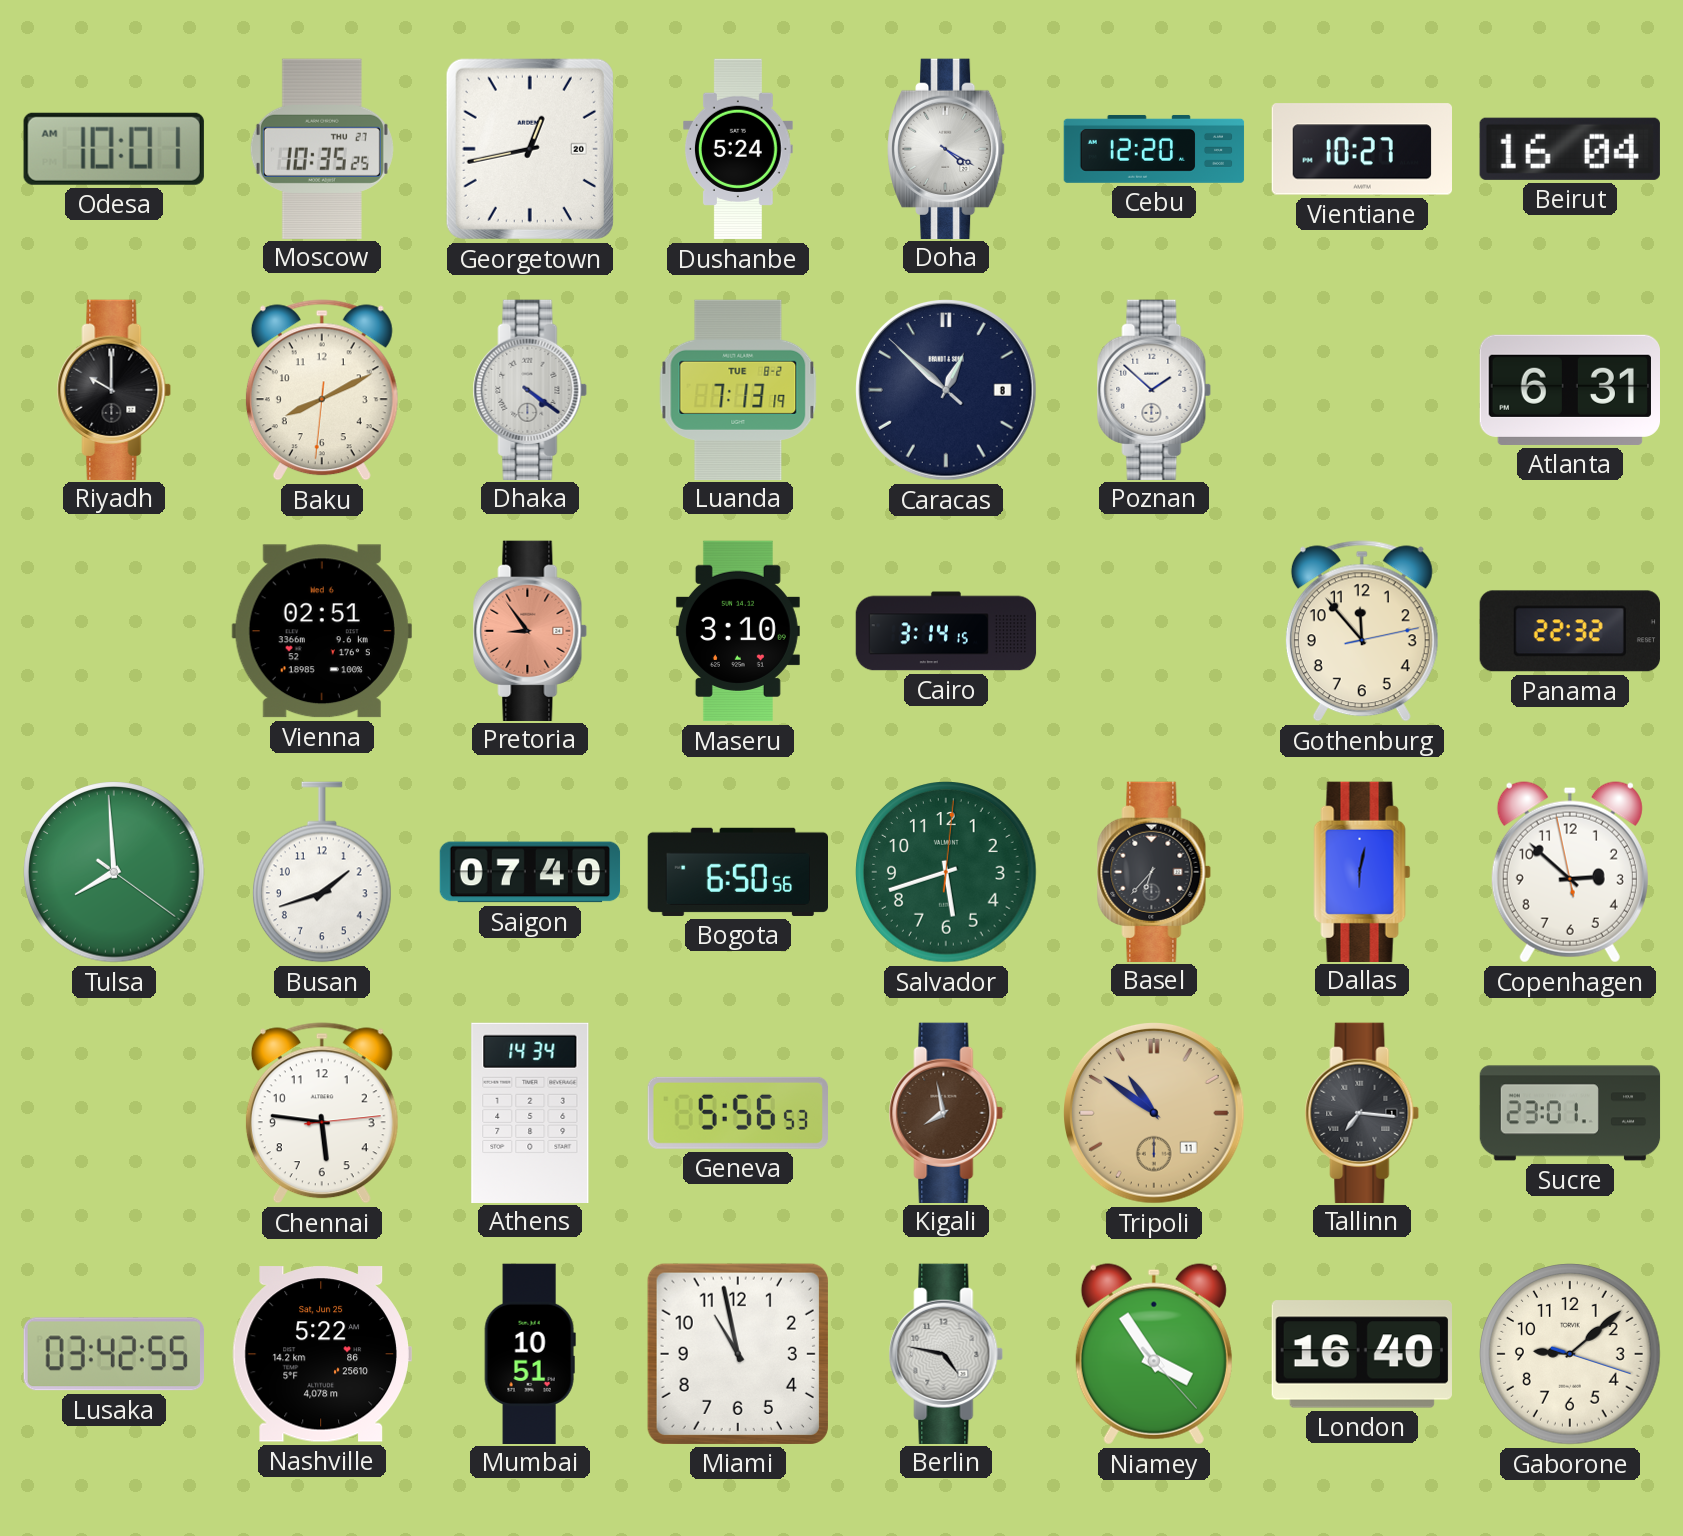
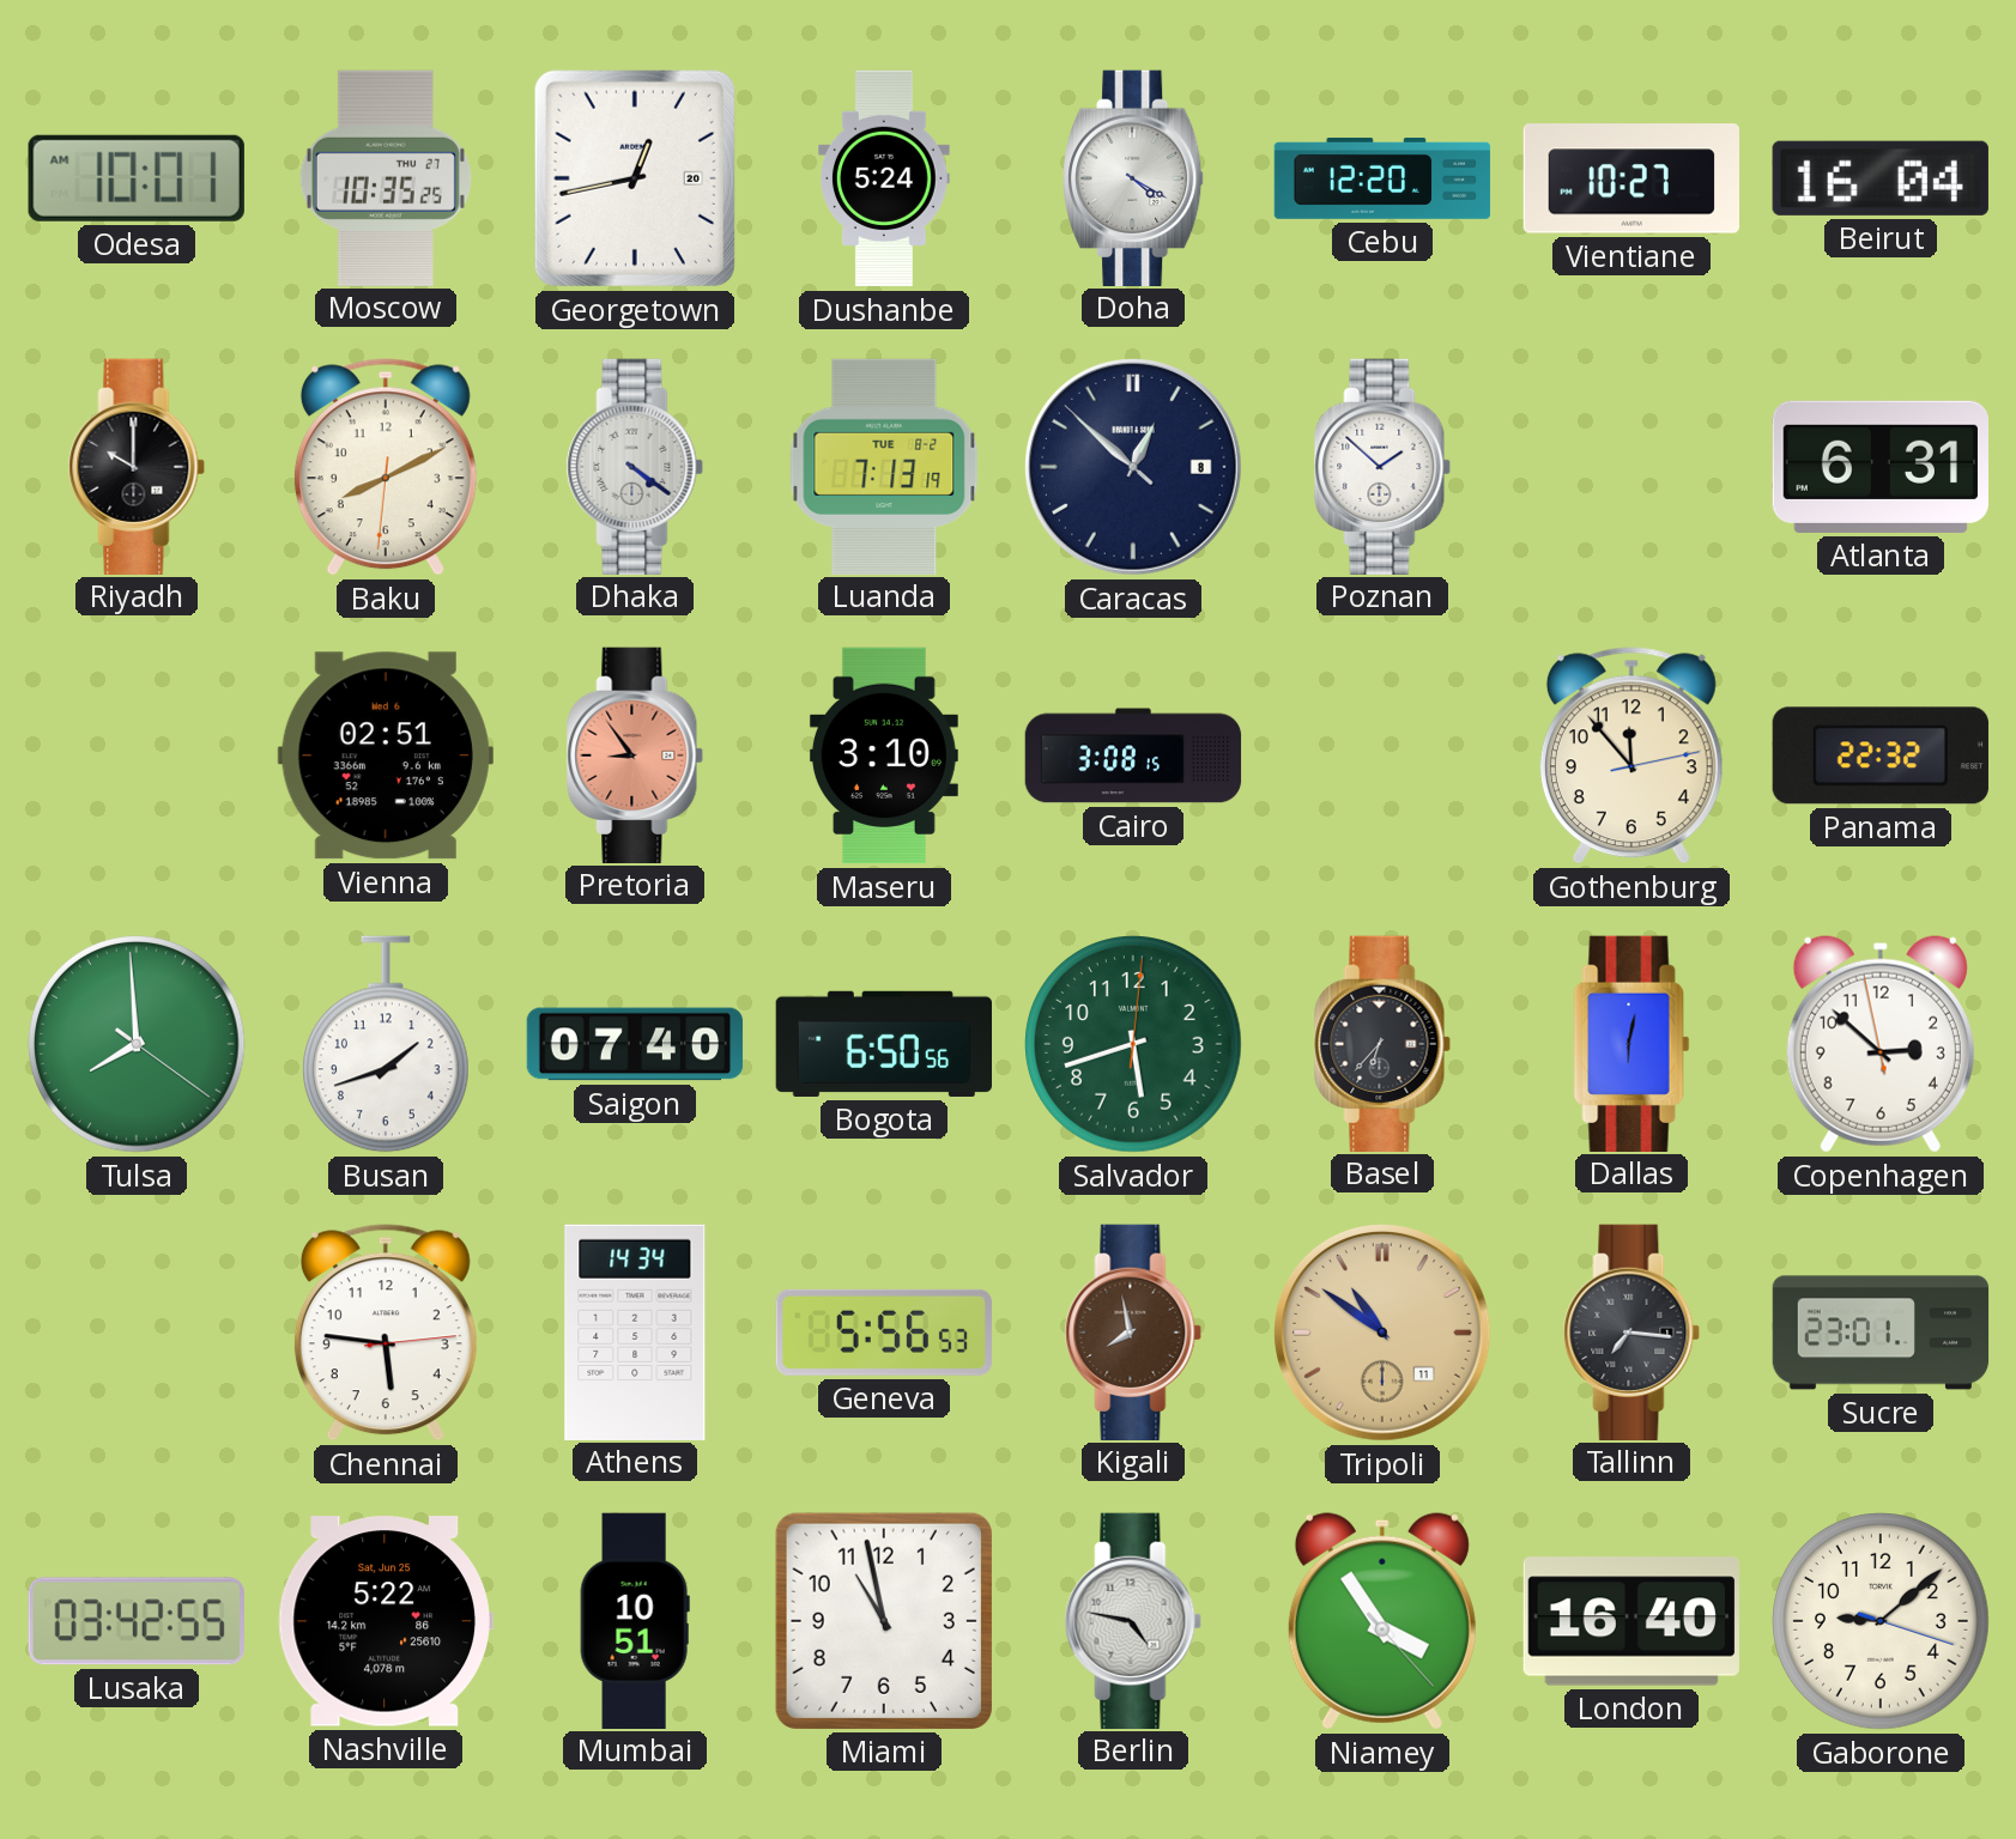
Cairo: 3:14 -> 3:08
